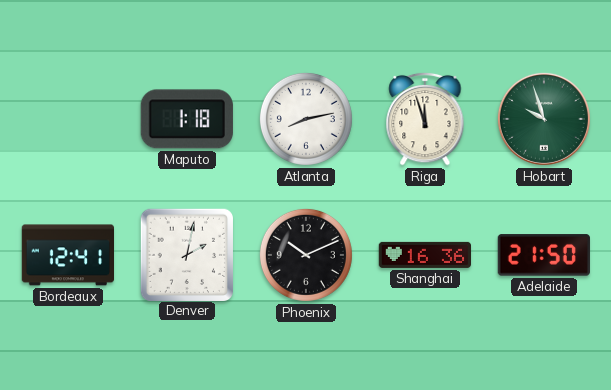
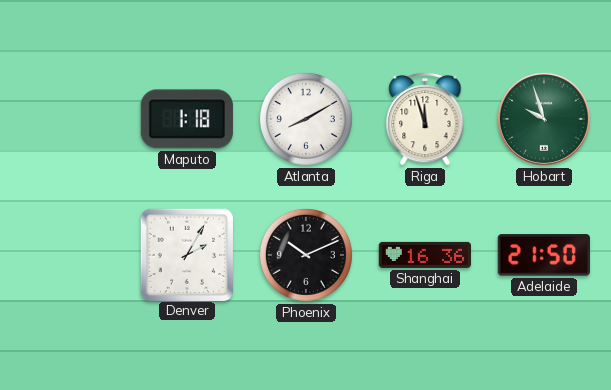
Atlanta: 8:13 -> 8:10
Bordeaux: 12:41 -> none
Denver: 2:02 -> 2:05
